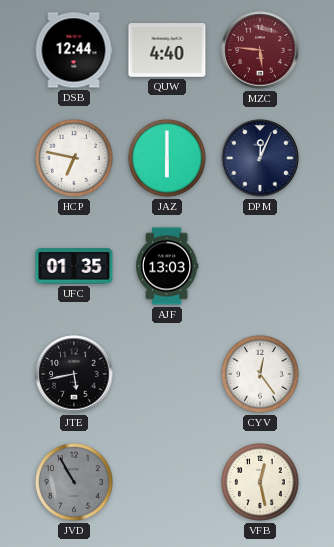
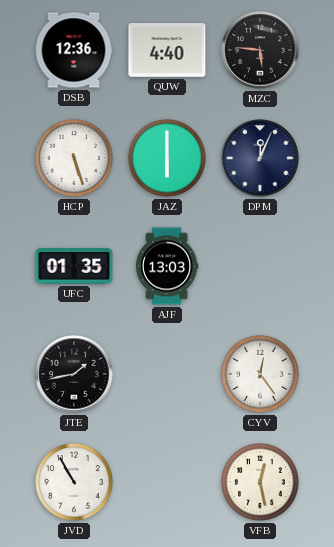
DSB: 12:44 -> 12:36
MZC dial: burgundy -> black
HCP: 6:47 -> 5:27
JTE: 5:43 -> 1:43
JVD dial: grey -> white
